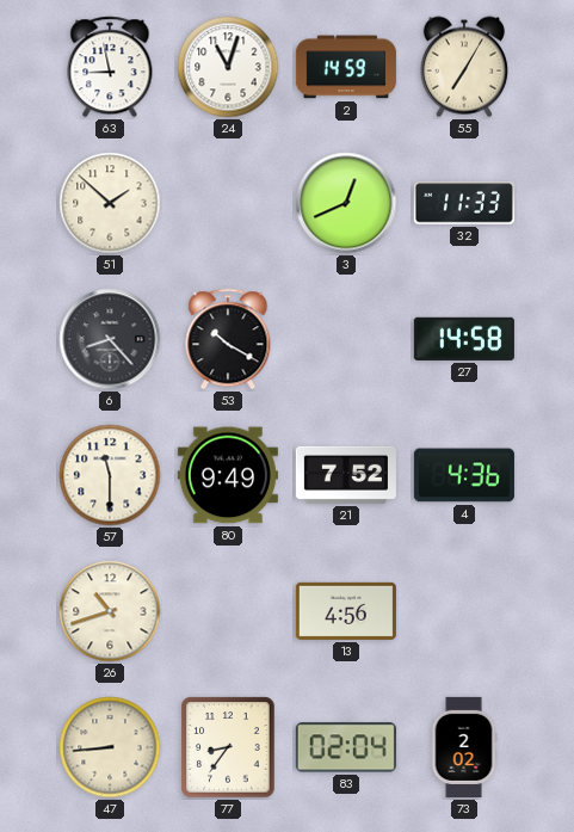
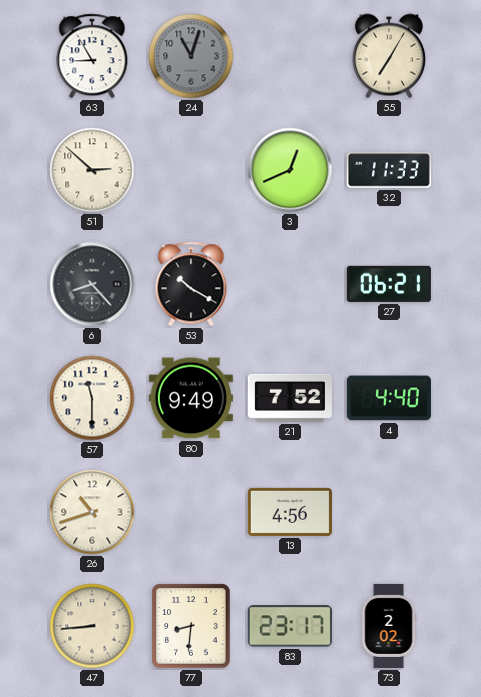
63: 8:58 -> 8:55
24 dial: white -> grey
2: 14:59 -> none
51: 1:52 -> 2:52
27: 14:58 -> 06:21
4: 4:36 -> 4:40
77: 8:36 -> 8:31
83: 02:04 -> 23:17
